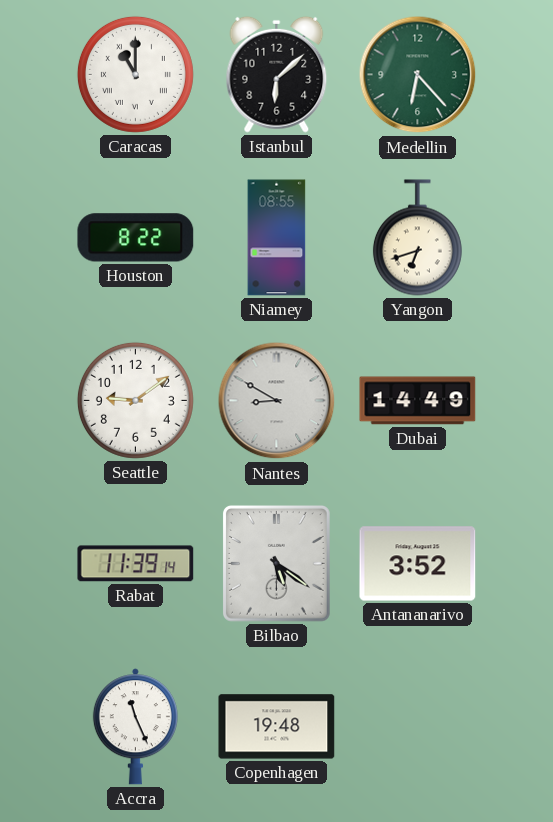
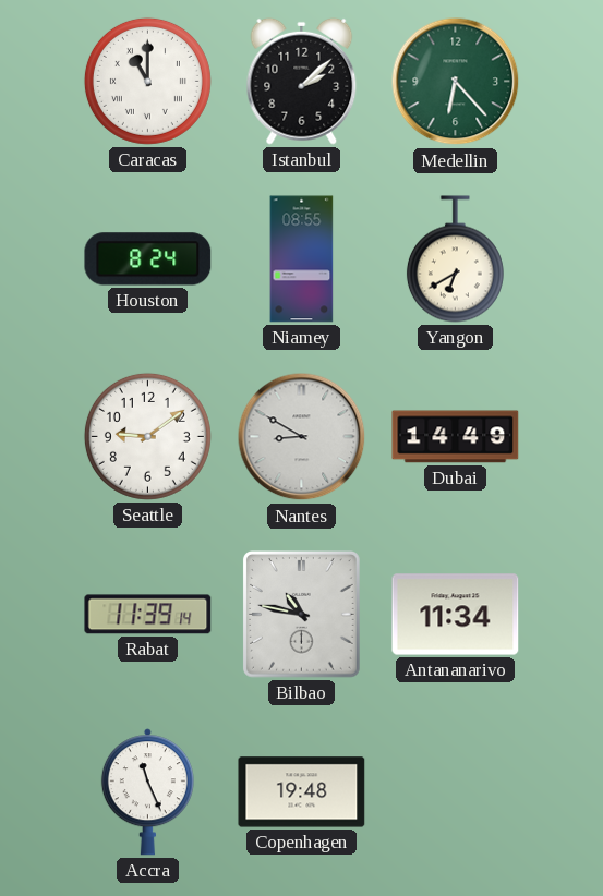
Istanbul: 6:08 -> 2:08
Houston: 8:22 -> 8:24
Yangon: 6:42 -> 6:40
Bilbao: 5:21 -> 10:47
Antananarivo: 3:52 -> 11:34
